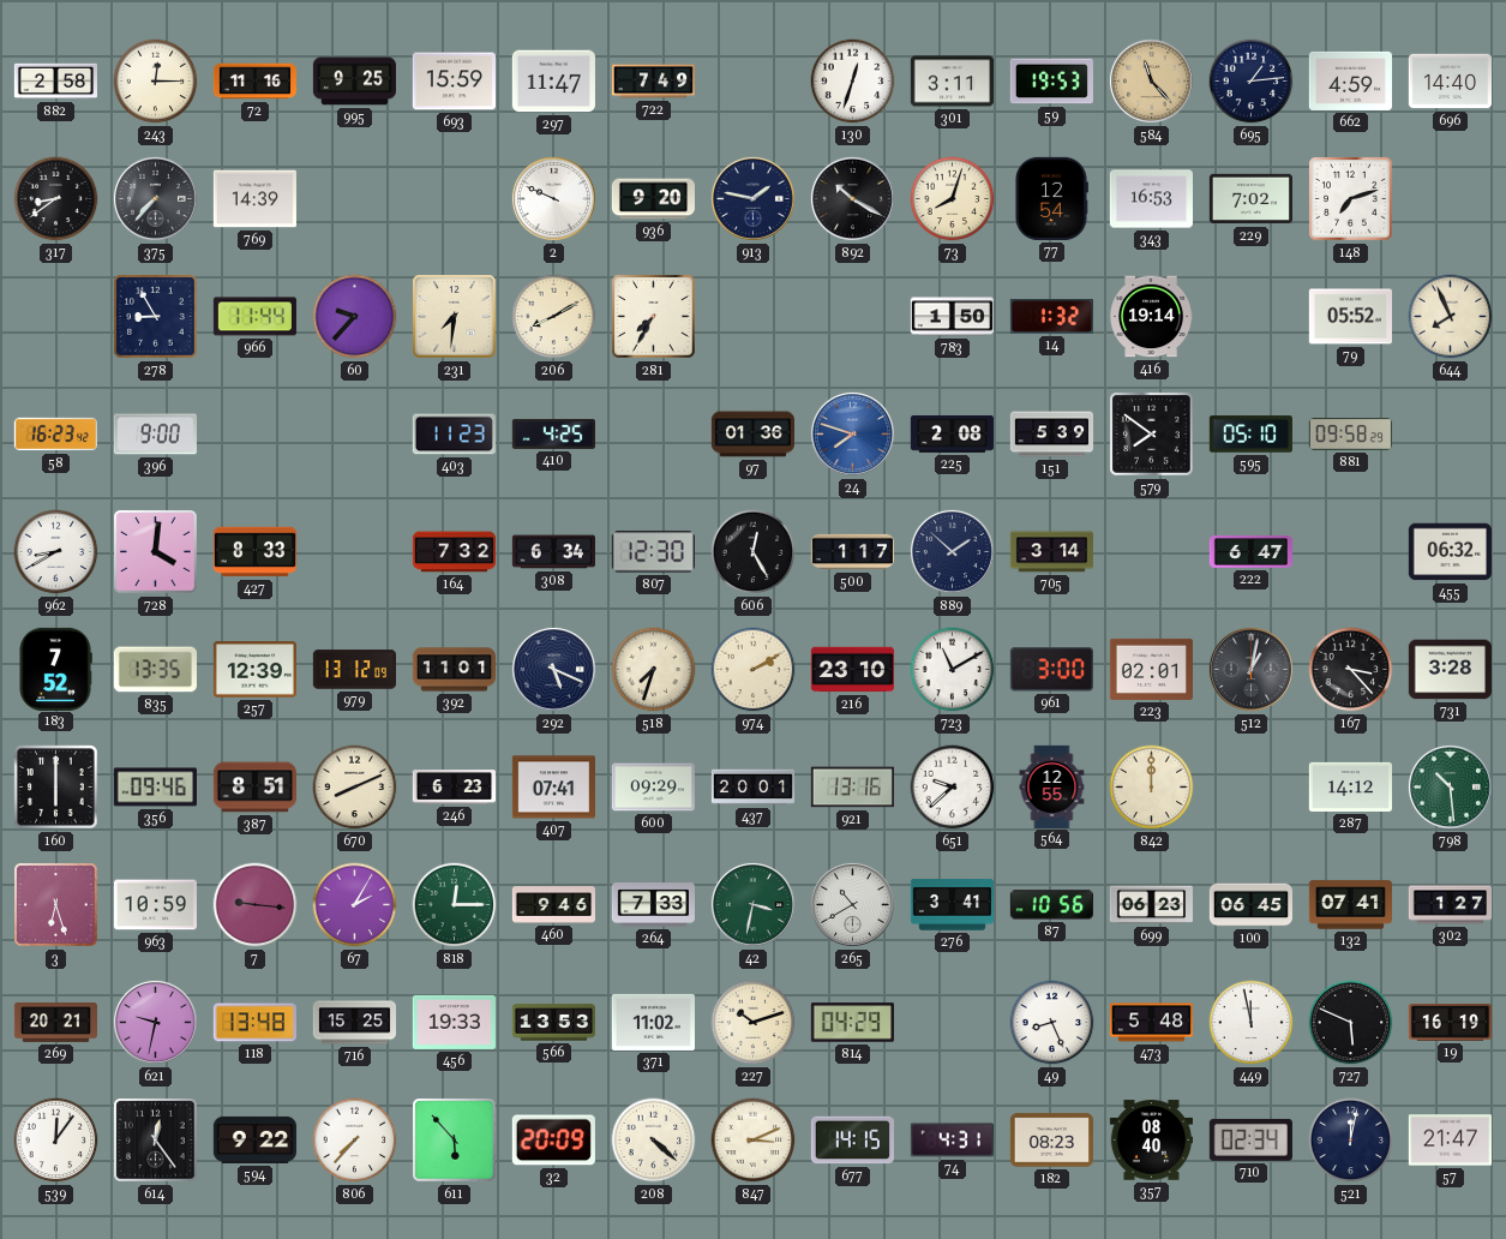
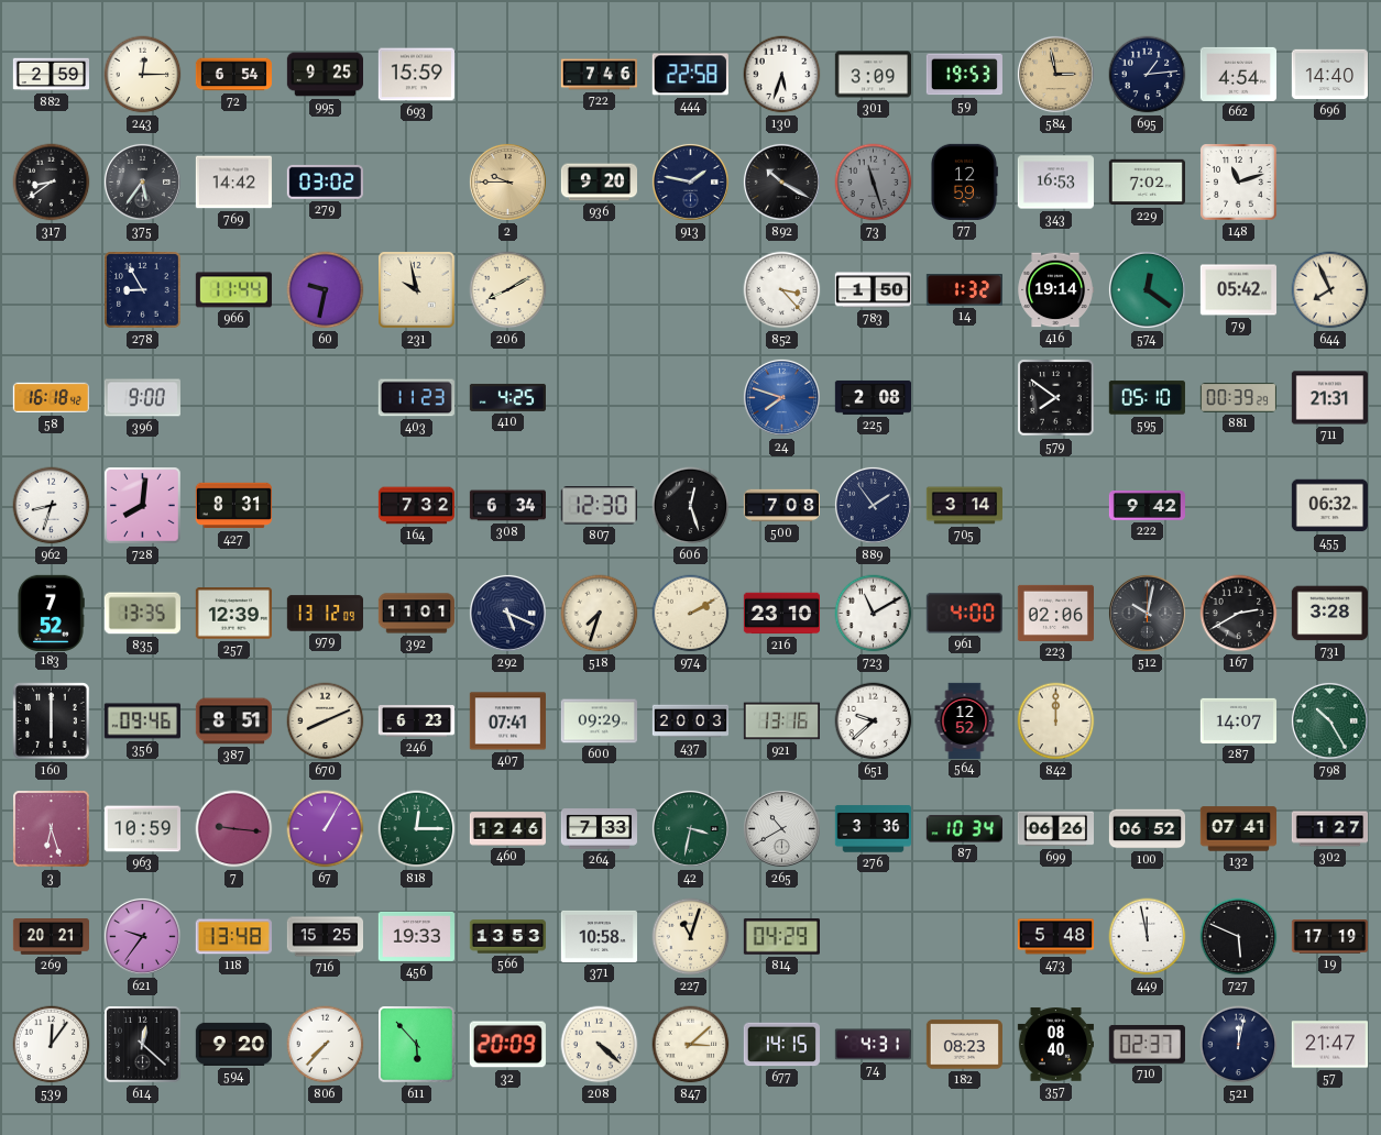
882: 2:58 -> 2:59
72: 11:16 -> 6:54
297: 11:47 -> none
722: 7:49 -> 7:46
444: none -> 22:58
130: 12:33 -> 5:33
301: 3:11 -> 3:09
584: 11:23 -> 2:58
662: 4:59 -> 4:54
375: 7:37 -> 5:36
769: 14:39 -> 14:42
279: none -> 03:02
2: 9:49 -> 9:45
2 dial: white -> champagne
73: 8:03 -> 11:27
73 dial: cream -> grey
77: 12:54 -> 12:59
148: 7:12 -> 11:12
60: 9:37 -> 9:32
231: 7:31 -> 9:58
281: 7:35 -> none
852: none -> 3:23
574: none -> 12:21
79: 05:52 -> 05:42
58: 16:23 -> 16:18
97: 01:36 -> none
151: 5:39 -> none
881: 09:58 -> 00:39
711: none -> 21:31
962: 8:40 -> 8:33
728: 4:01 -> 8:01
427: 8:33 -> 8:31
606: 12:25 -> 12:27
500: 1:17 -> 7:08
889: 1:52 -> 1:54
222: 6:47 -> 9:42
961: 3:00 -> 4:00
223: 02:01 -> 02:06
512: 1:02 -> 10:02
167: 3:23 -> 2:40
437: 20:01 -> 20:03
564: 12:55 -> 12:52
287: 14:12 -> 14:07
798: 10:29 -> 10:25
67: 2:05 -> 1:05
460: 9:46 -> 12:46
276: 3:41 -> 3:36
87: 10:56 -> 10:34
699: 06:23 -> 06:26
100: 06:45 -> 06:52
621: 9:32 -> 9:36
371: 11:02 -> 10:58
227: 10:12 -> 11:03
49: 8:26 -> none
19: 16:19 -> 17:19
614: 12:24 -> 12:22
594: 9:22 -> 9:20
847: 3:11 -> 3:08
710: 02:34 -> 02:37
